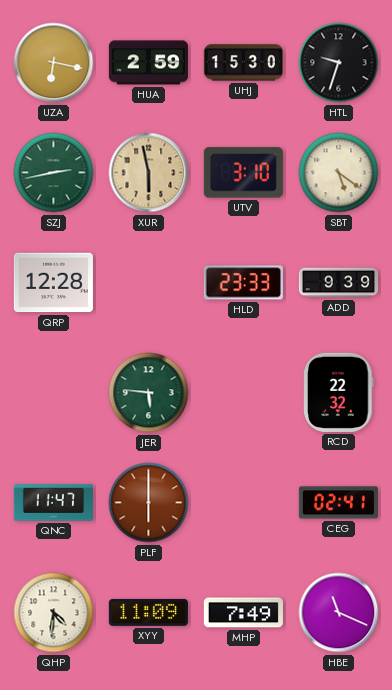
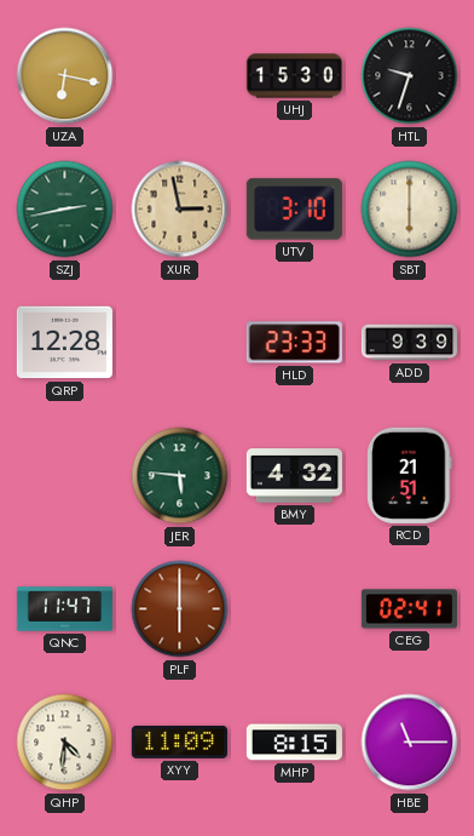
HUA: 2:59 -> none
XUR: 5:58 -> 2:58
SBT: 5:21 -> 6:00
BMY: none -> 4:32
RCD: 22:32 -> 21:51
MHP: 7:49 -> 8:15
HBE: 11:19 -> 11:15
